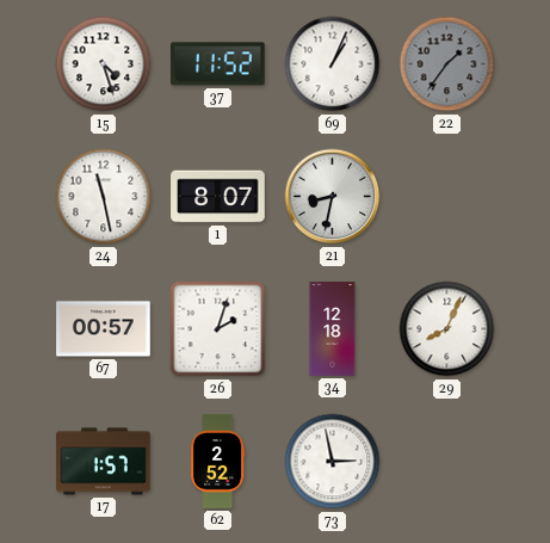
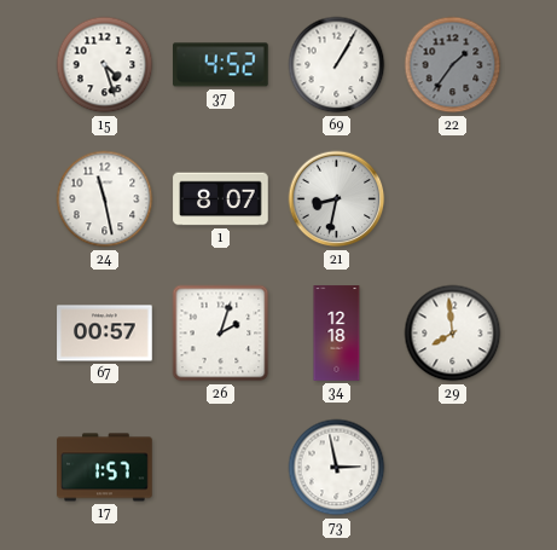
37: 11:52 -> 4:52
69: 1:04 -> 1:05
29: 8:04 -> 7:59
62: 2:52 -> none
